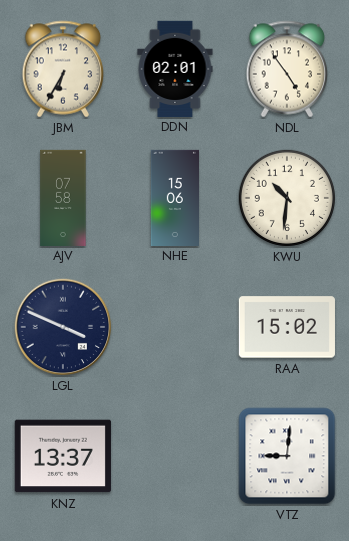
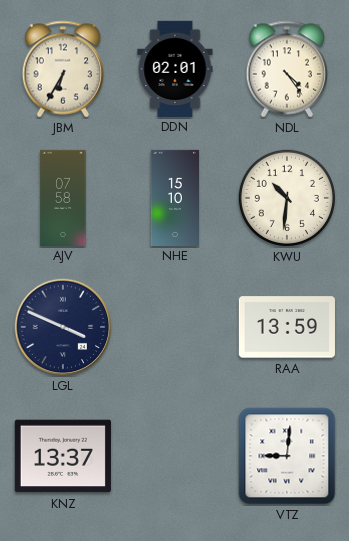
NDL: 4:54 -> 4:24
NHE: 15:06 -> 15:10
RAA: 15:02 -> 13:59
